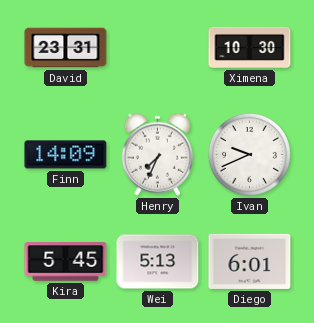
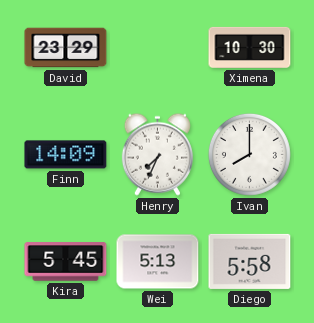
David: 23:31 -> 23:29
Ivan: 9:41 -> 8:00
Diego: 6:01 -> 5:58
